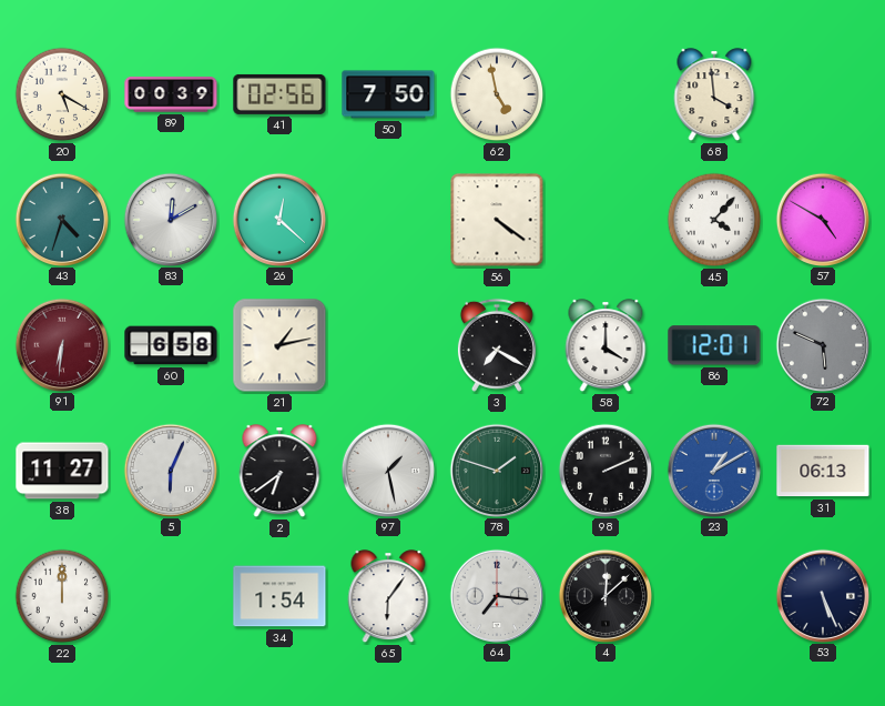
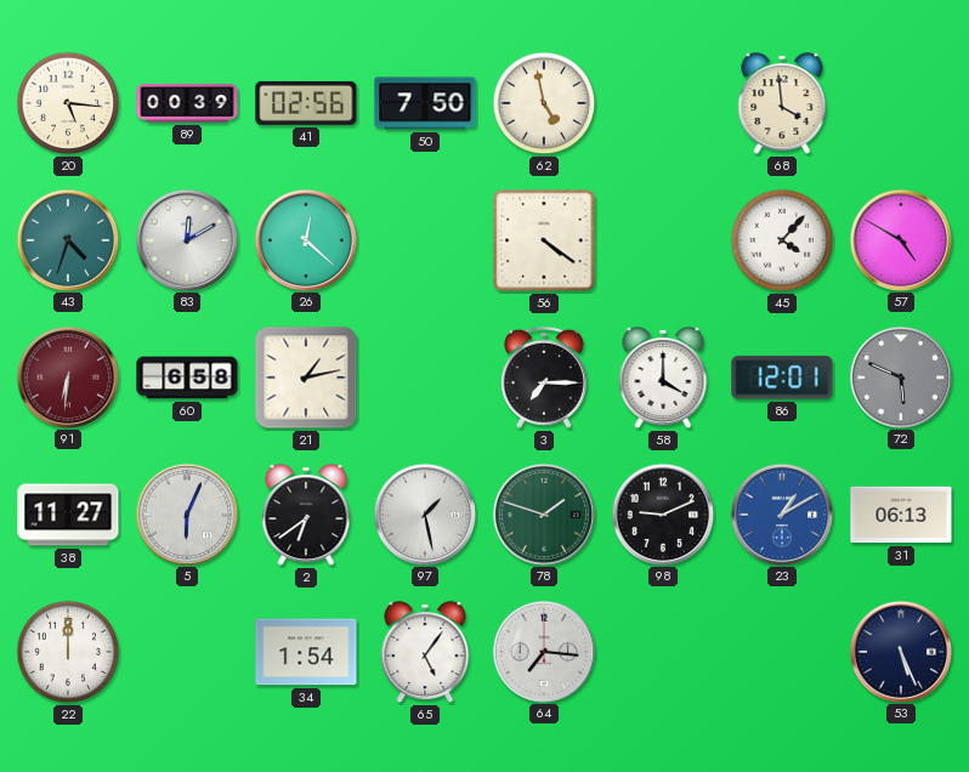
20: 5:20 -> 5:16
3: 7:20 -> 7:15
98: 2:11 -> 9:11
65: 6:06 -> 5:06
4: 12:08 -> none
